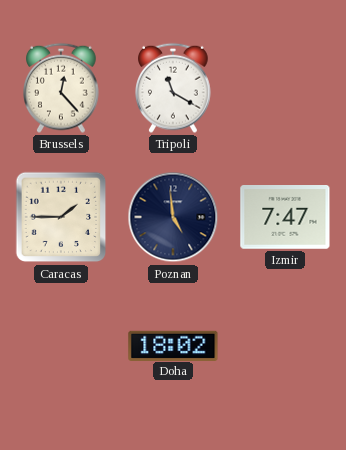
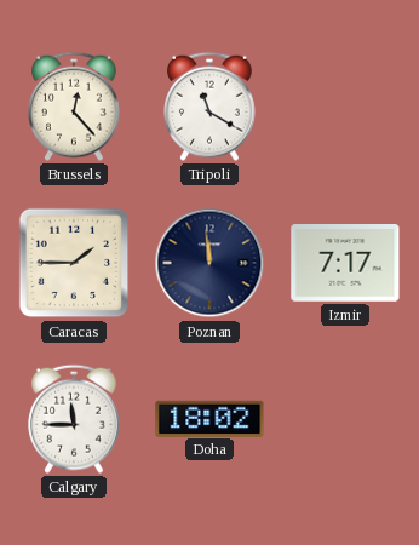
Poznan: 4:59 -> 11:59
Izmir: 7:47 -> 7:17
Calgary: none -> 11:45
